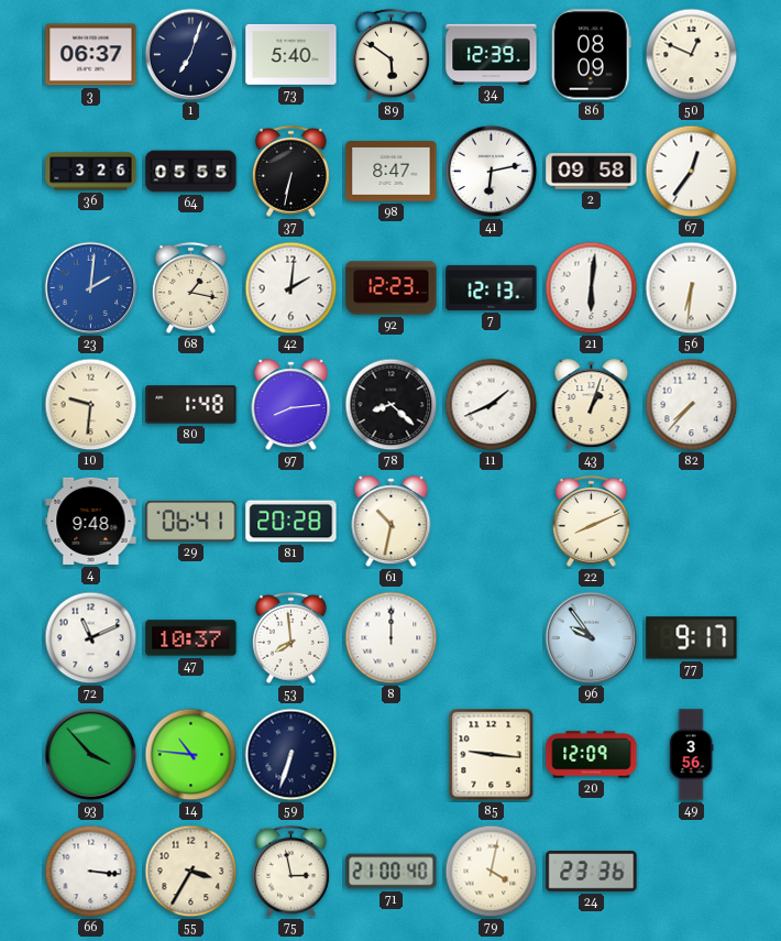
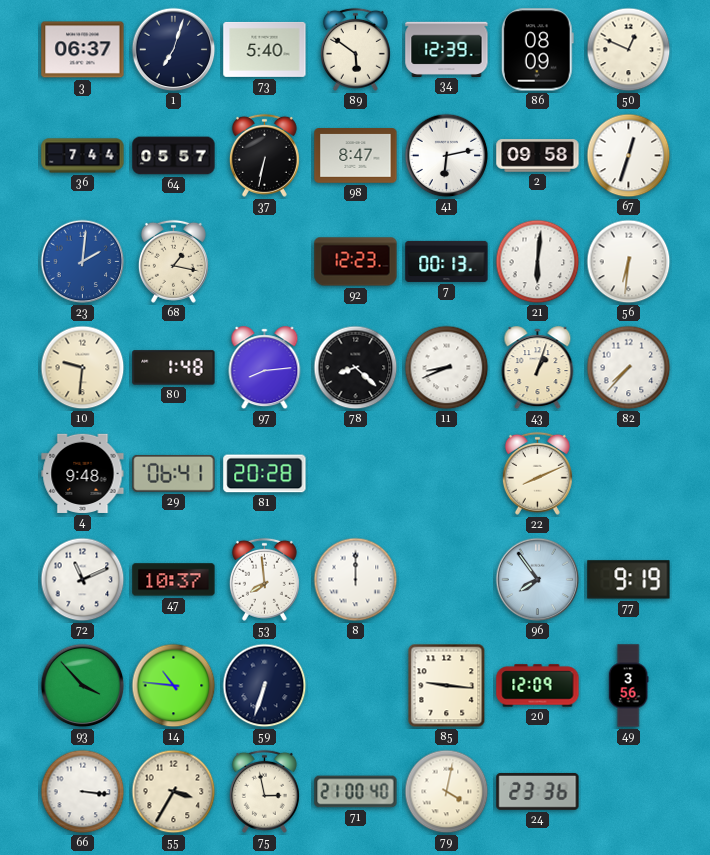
36: 3:26 -> 7:44
64: 05:55 -> 05:57
67: 12:36 -> 12:33
42: 2:01 -> none
7: 12:13 -> 00:13
11: 1:41 -> 8:41
61: 10:32 -> none
96: 9:54 -> 7:54
77: 9:17 -> 9:19
